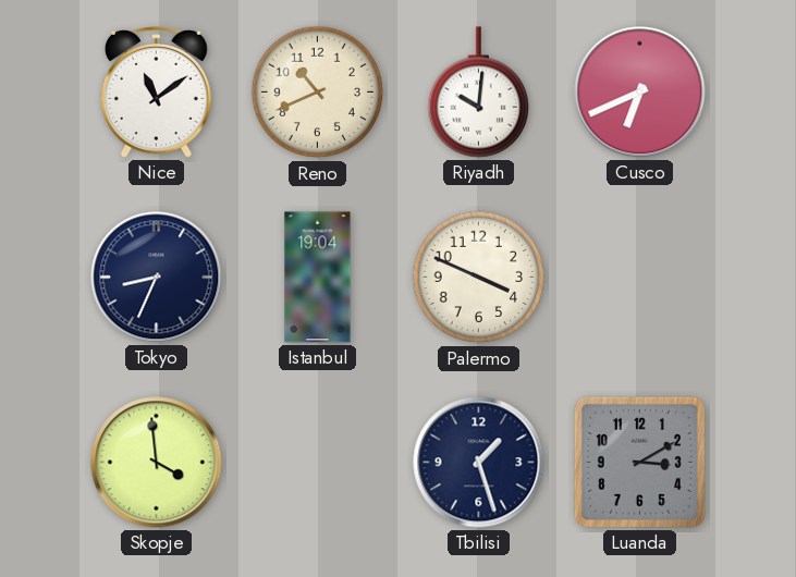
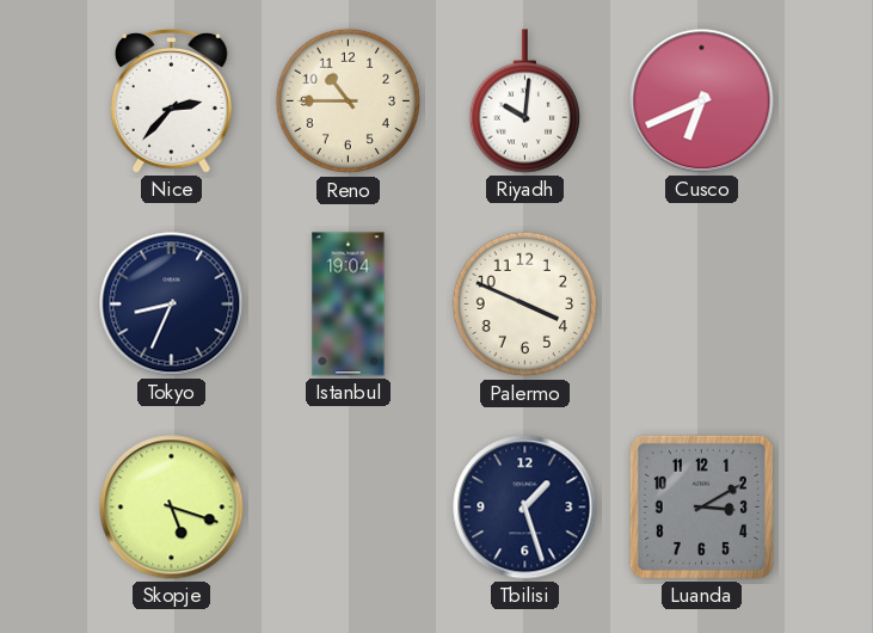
Nice: 11:09 -> 2:37
Reno: 10:41 -> 10:45
Skopje: 3:59 -> 5:18
